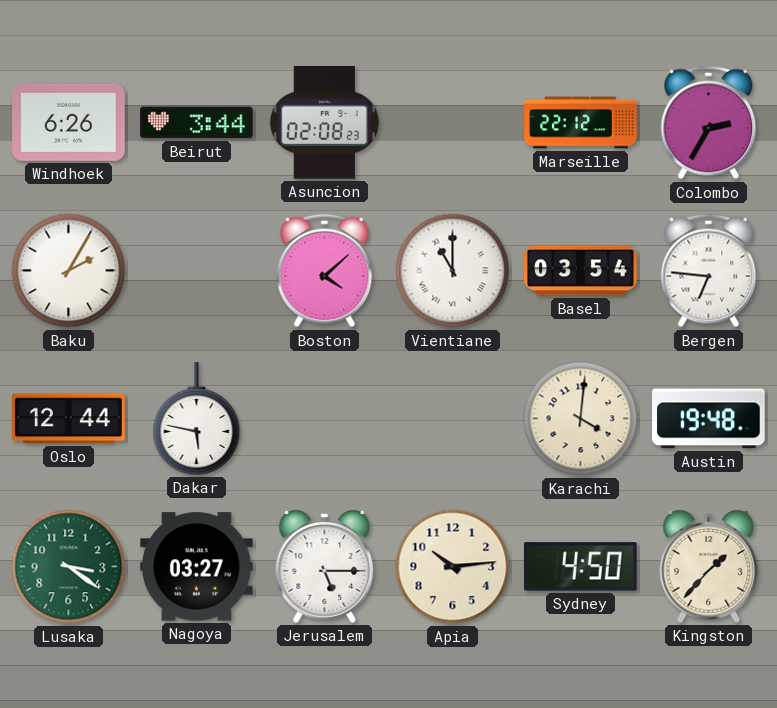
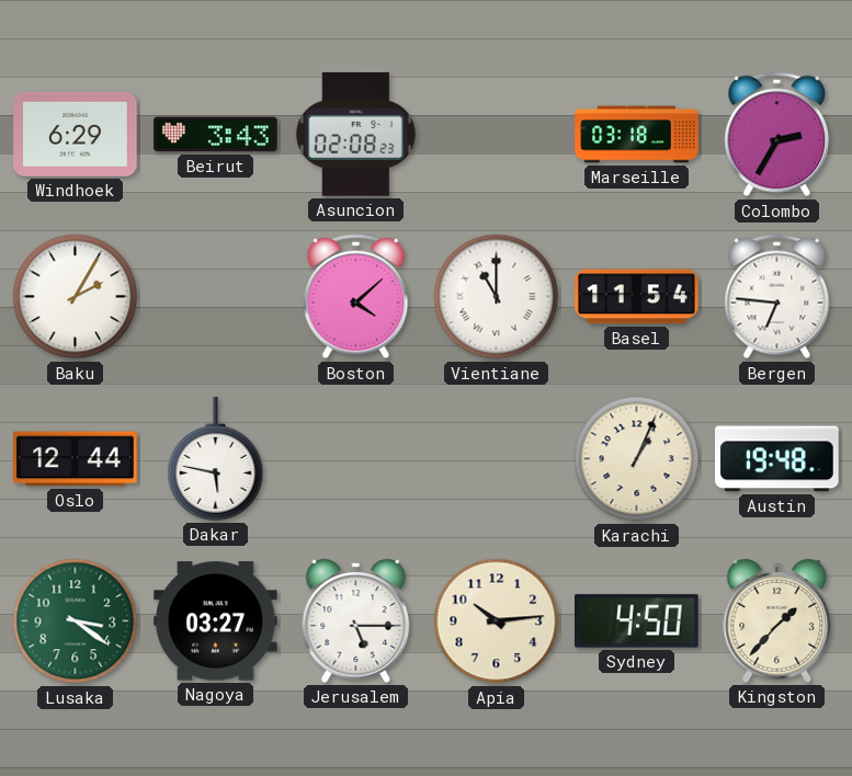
Windhoek: 6:26 -> 6:29
Beirut: 3:44 -> 3:43
Marseille: 22:12 -> 03:18
Basel: 03:54 -> 11:54
Karachi: 4:01 -> 1:04
